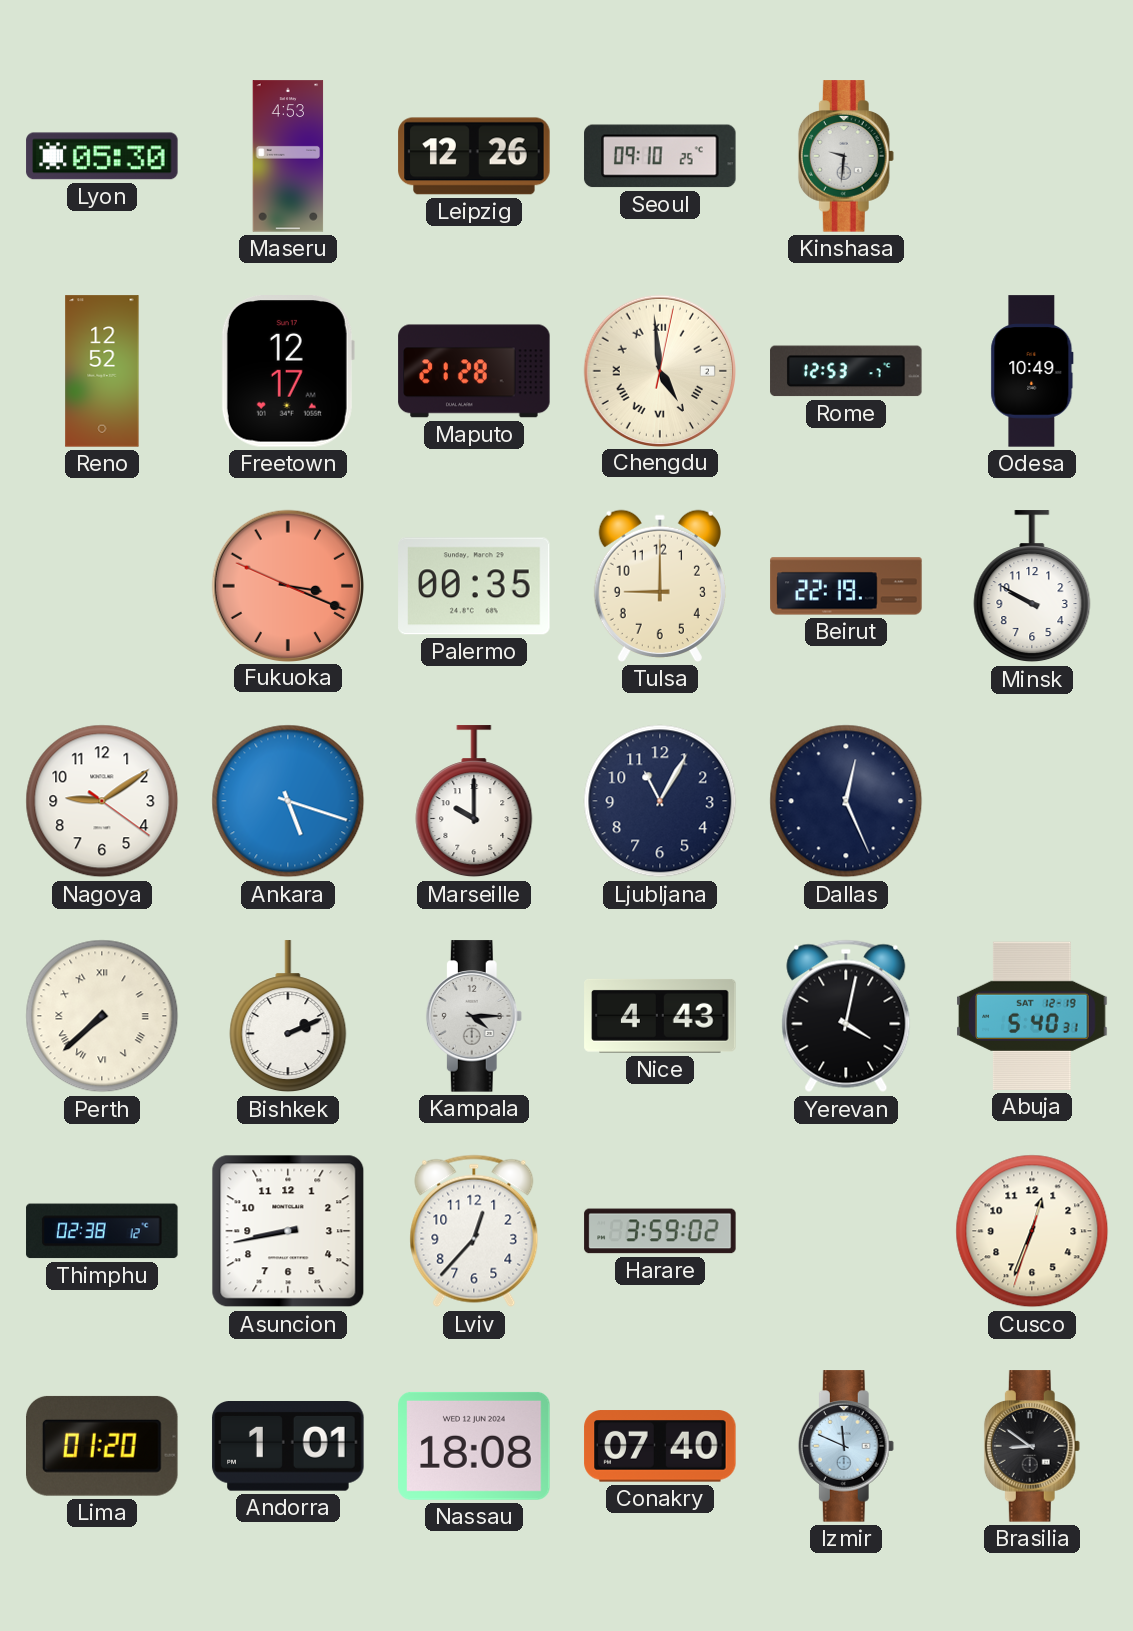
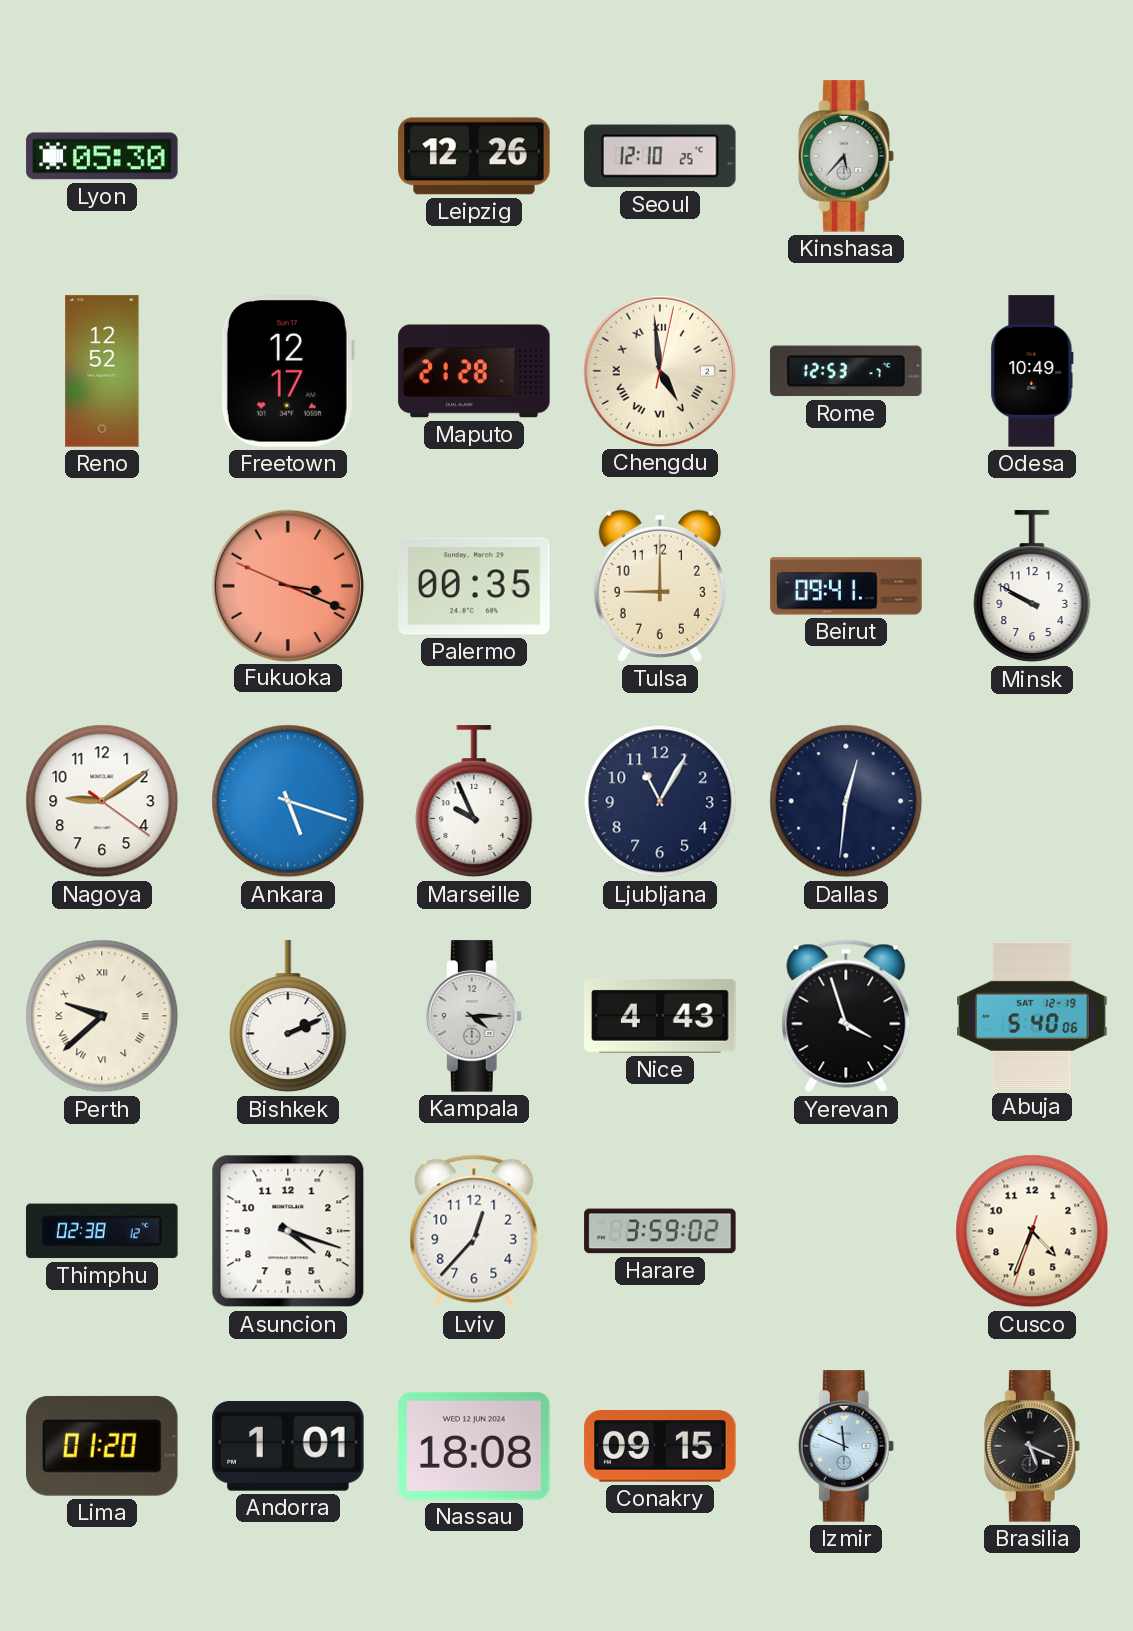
Maseru: 4:53 -> none
Seoul: 09:10 -> 12:10
Kinshasa: 9:31 -> 5:37
Beirut: 22:19 -> 09:41
Marseille: 10:00 -> 9:56
Dallas: 12:26 -> 12:31
Perth: 7:38 -> 9:38
Yerevan: 4:02 -> 3:57
Abuja: 5:40:31 -> 5:40:06
Asuncion: 8:43 -> 4:18
Cusco: 12:33 -> 4:33
Conakry: 07:40 -> 09:15
Brasilia: 8:51 -> 5:19
